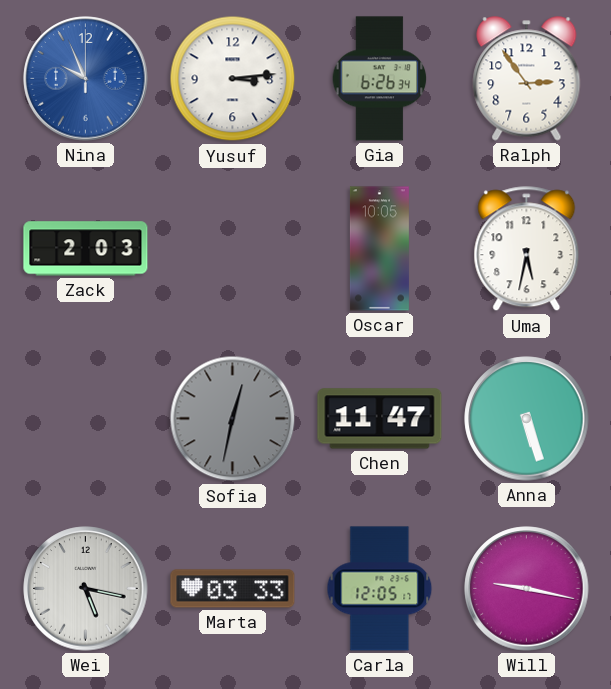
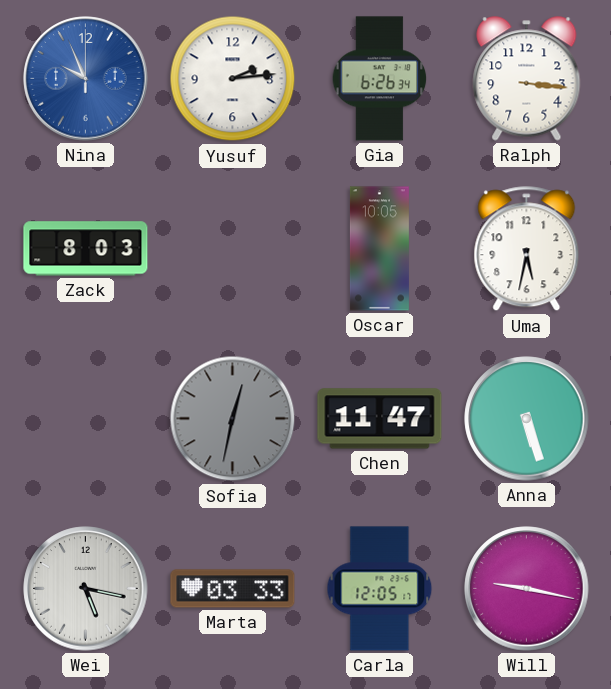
Yusuf: 3:14 -> 2:14
Ralph: 2:54 -> 3:16
Zack: 2:03 -> 8:03
